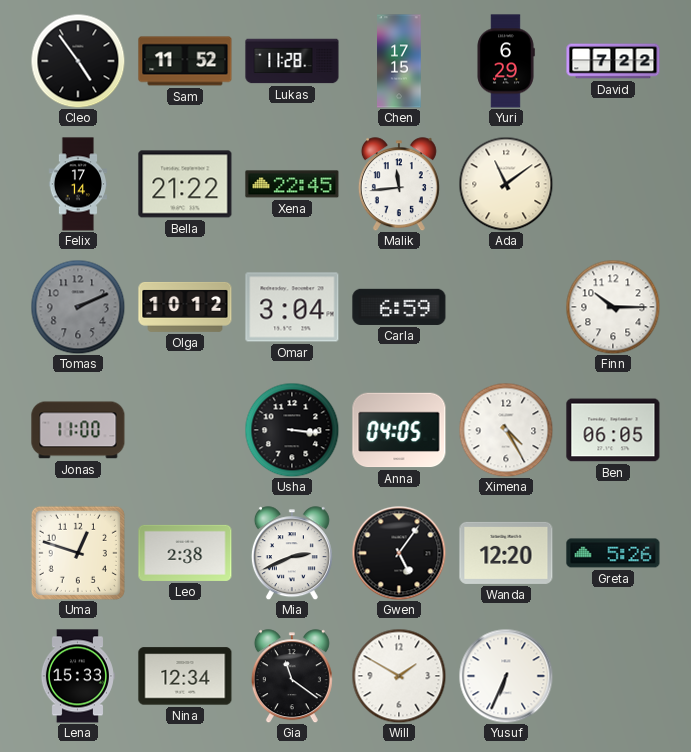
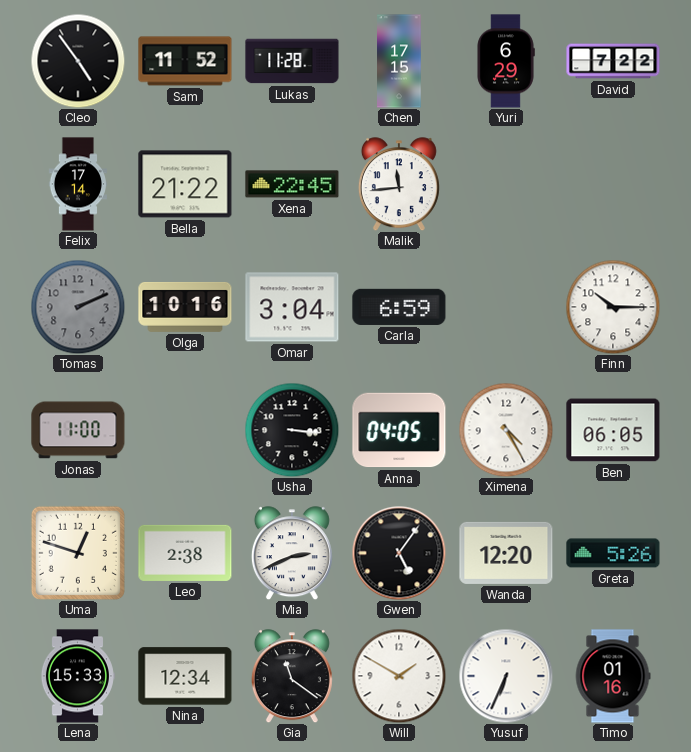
Ada: 11:09 -> none
Olga: 10:12 -> 10:16
Timo: none -> 01:16
